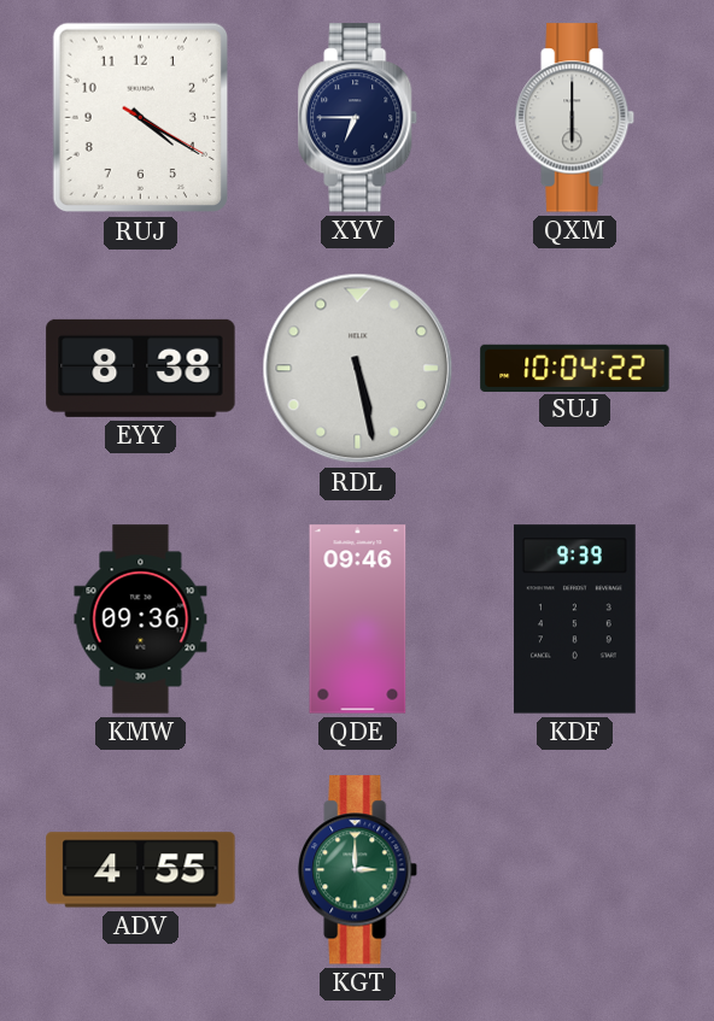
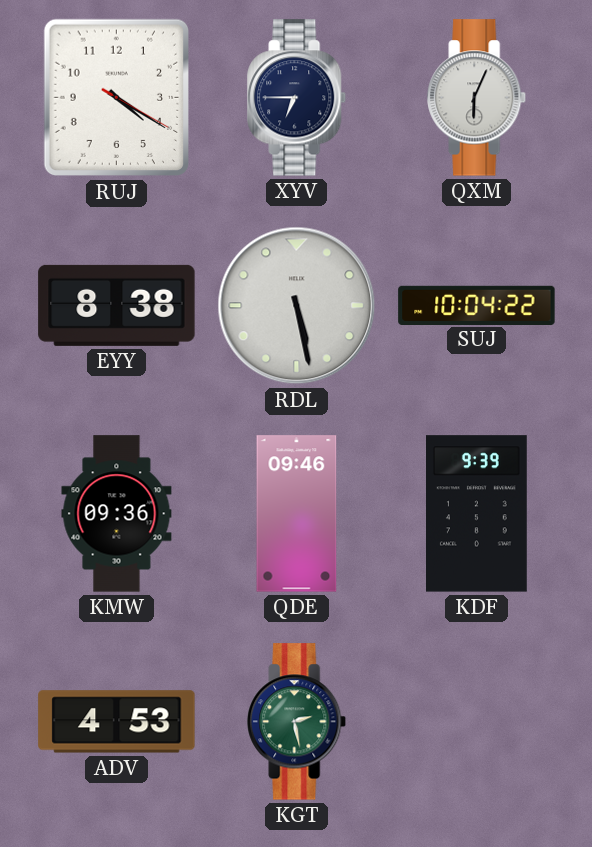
QXM: 6:00 -> 6:04
ADV: 4:55 -> 4:53
KGT: 3:00 -> 2:28
